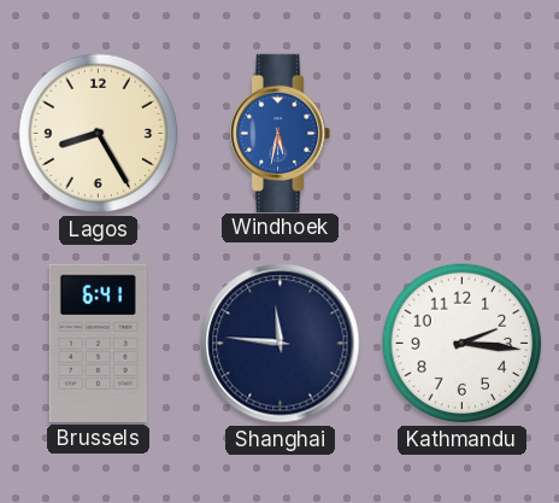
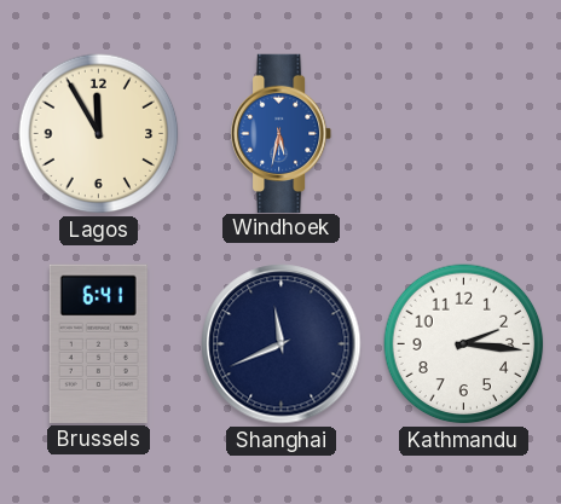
Lagos: 8:25 -> 11:55
Shanghai: 11:46 -> 11:41
